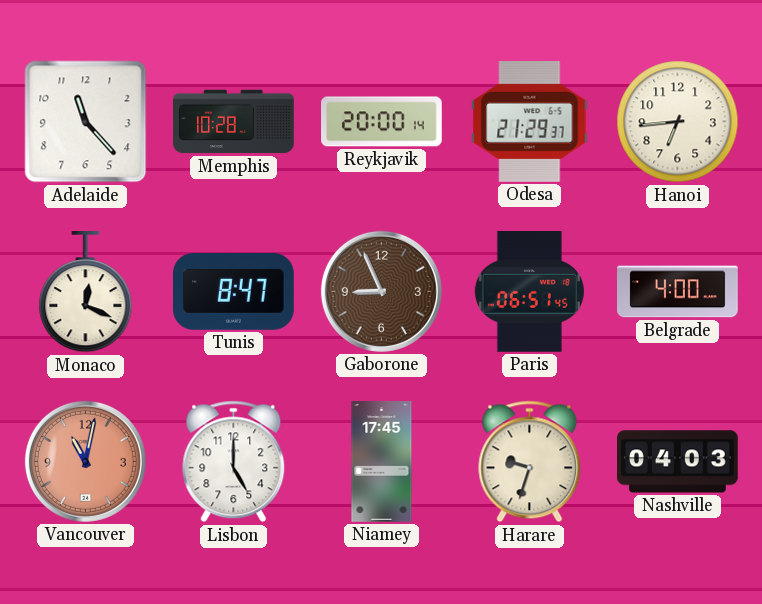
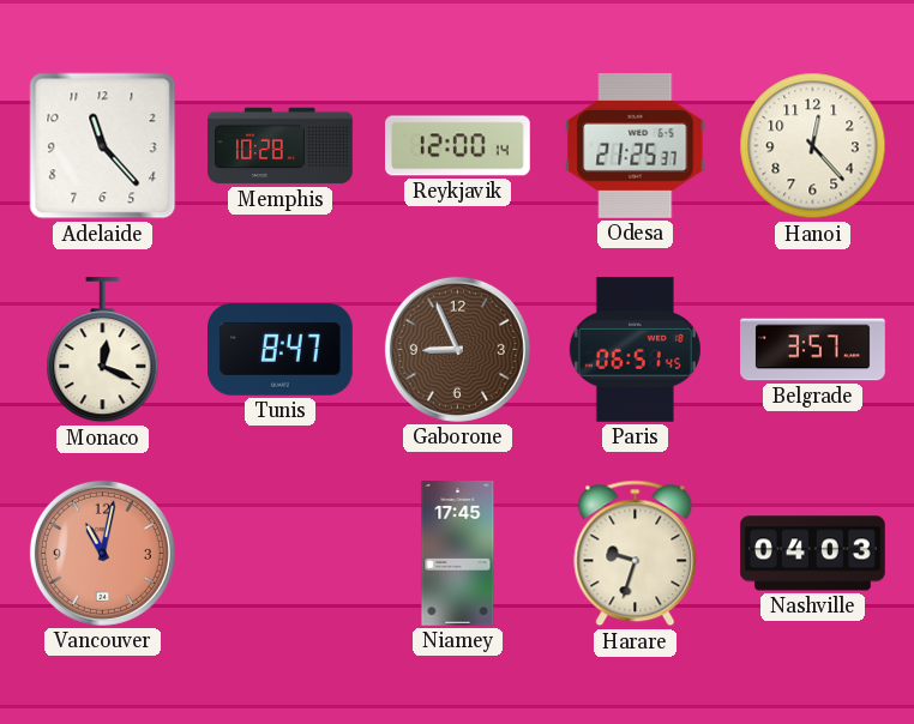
Reykjavik: 20:00 -> 12:00
Odesa: 21:29 -> 21:25
Hanoi: 6:44 -> 12:23
Belgrade: 4:00 -> 3:57
Lisbon: 5:00 -> none
